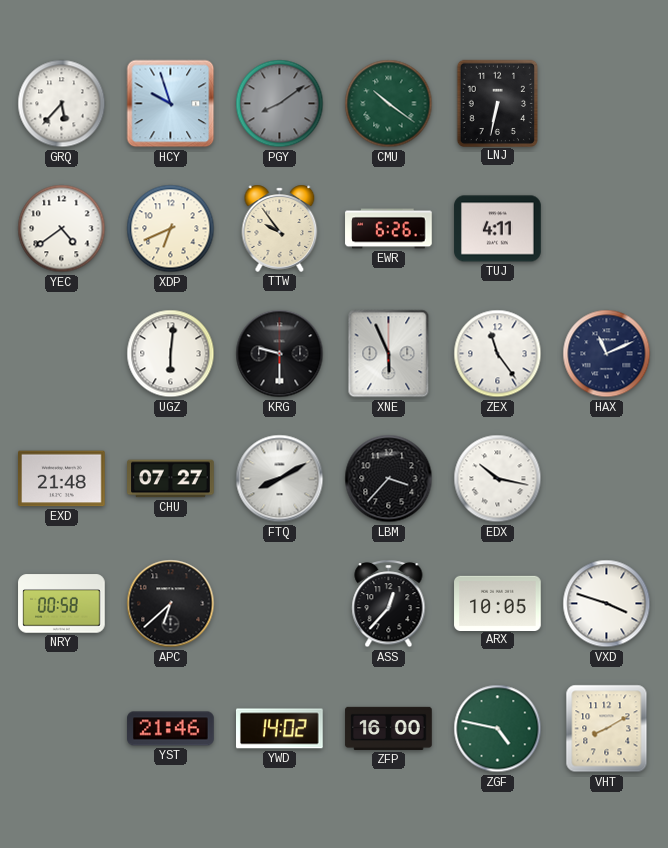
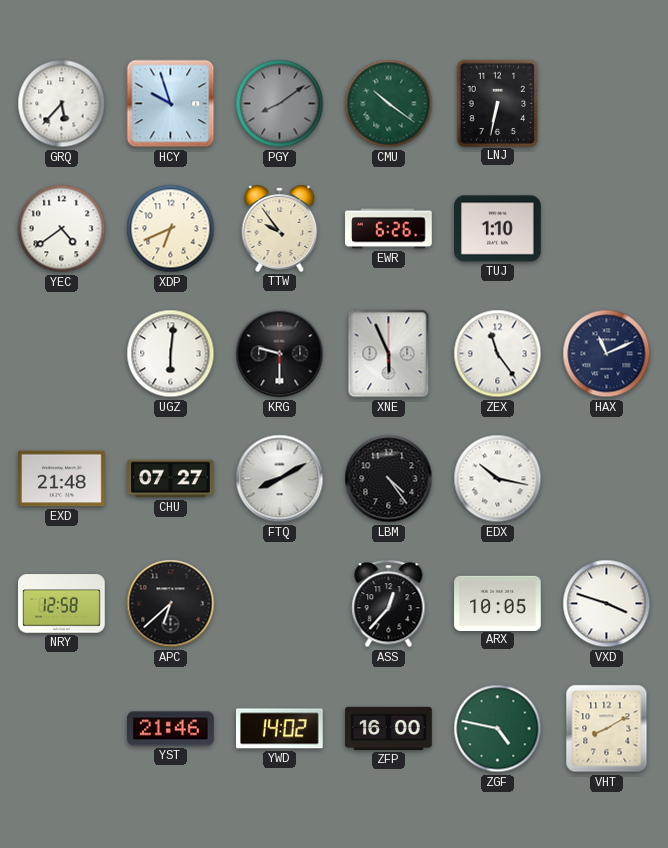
TUJ: 4:11 -> 1:10
LBM: 3:37 -> 4:24
NRY: 00:58 -> 12:58
